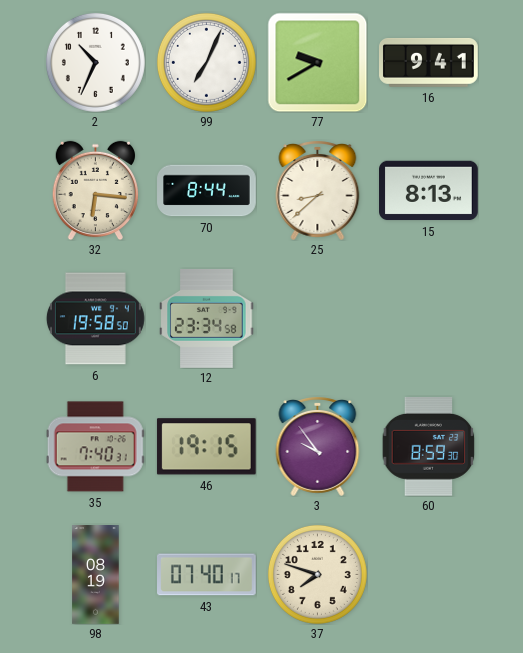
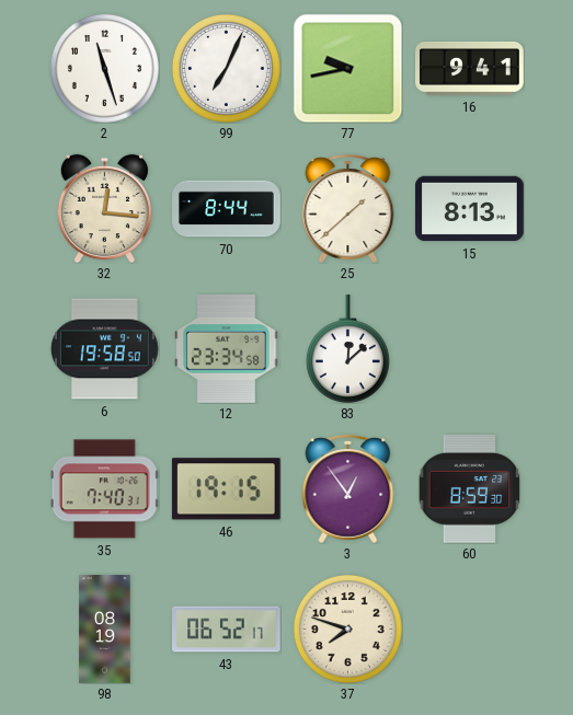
2: 10:34 -> 11:27
77: 9:40 -> 9:43
32: 6:16 -> 12:16
25: 8:38 -> 1:38
83: none -> 12:08
3: 9:54 -> 12:54
43: 07:40 -> 06:52
